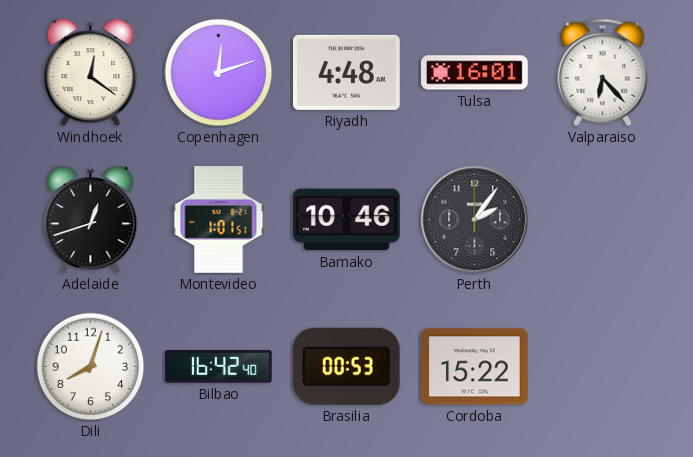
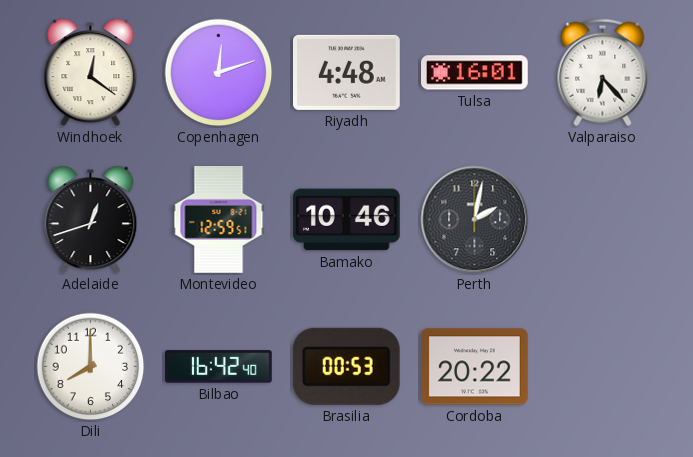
Montevideo: 1:01 -> 12:59
Perth: 2:06 -> 2:02
Dili: 8:03 -> 8:00
Cordoba: 15:22 -> 20:22
